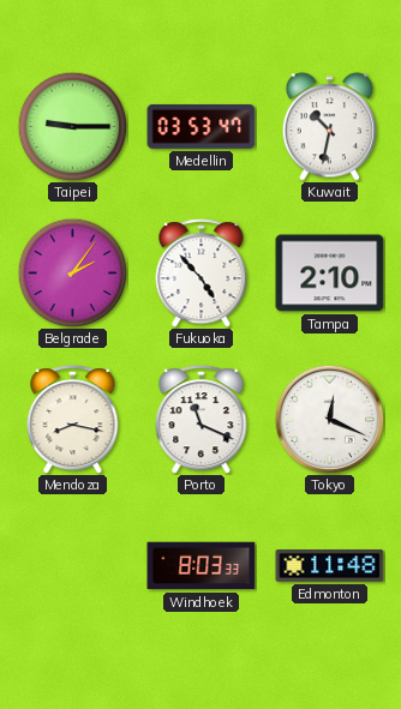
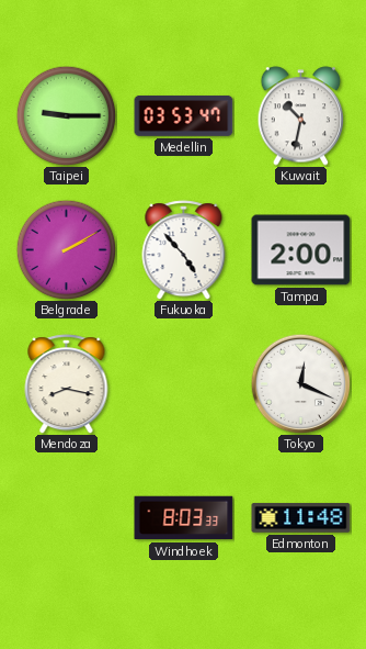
Belgrade: 2:06 -> 2:10
Tampa: 2:10 -> 2:00
Porto: 11:19 -> none
